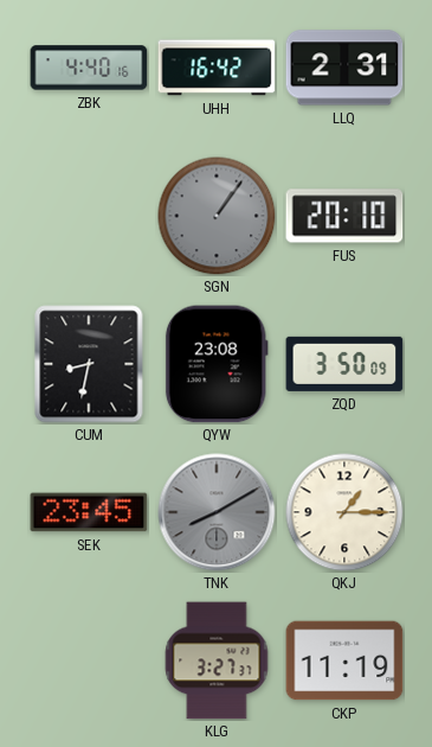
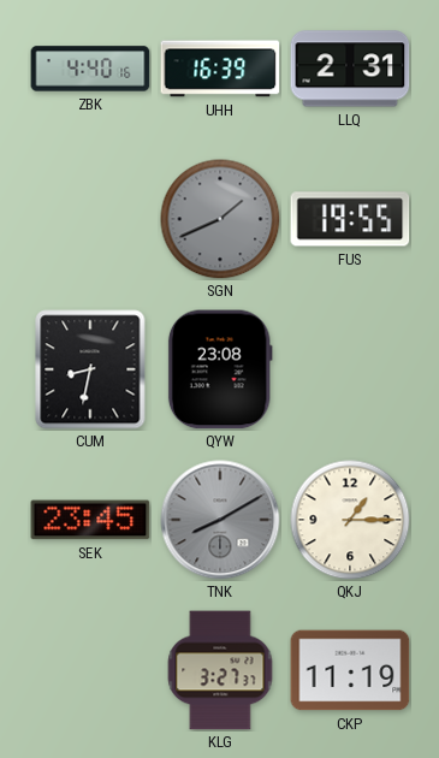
UHH: 16:42 -> 16:39
SGN: 1:06 -> 1:41
FUS: 20:10 -> 19:55
ZQD: 3:50 -> none
